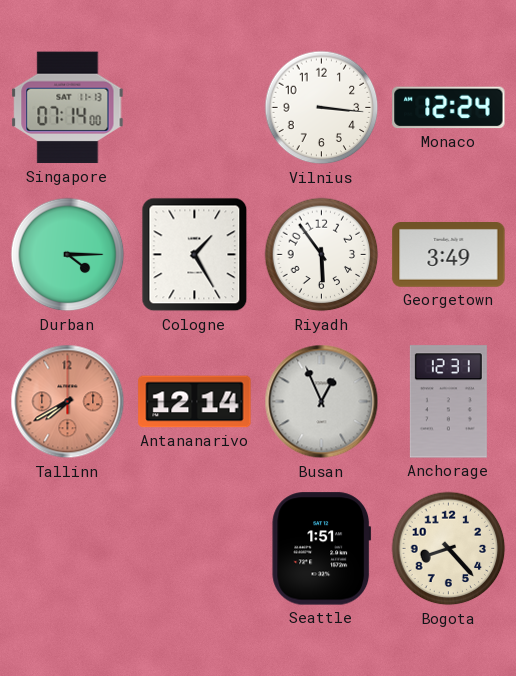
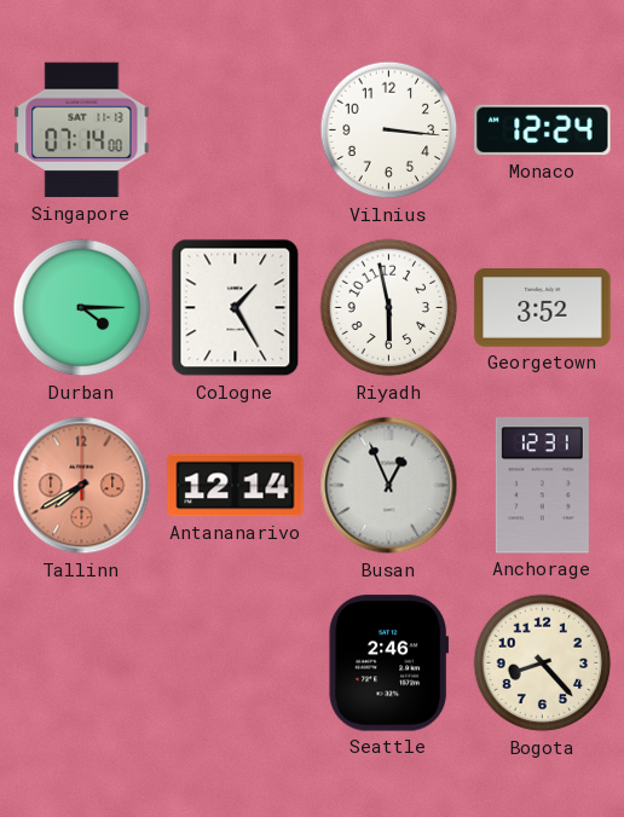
Riyadh: 5:54 -> 5:58
Georgetown: 3:49 -> 3:52
Seattle: 1:51 -> 2:46
